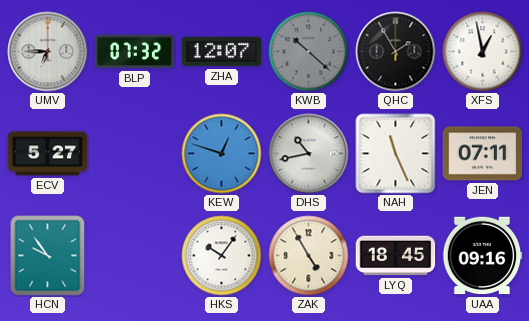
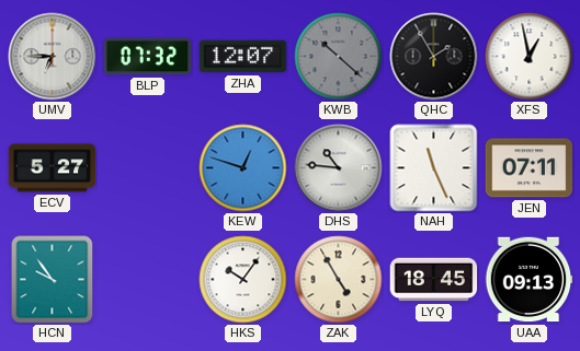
DHS: 10:43 -> 10:46
UAA: 09:16 -> 09:13
